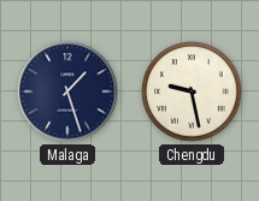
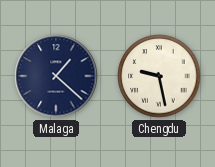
Malaga: 1:27 -> 1:22
